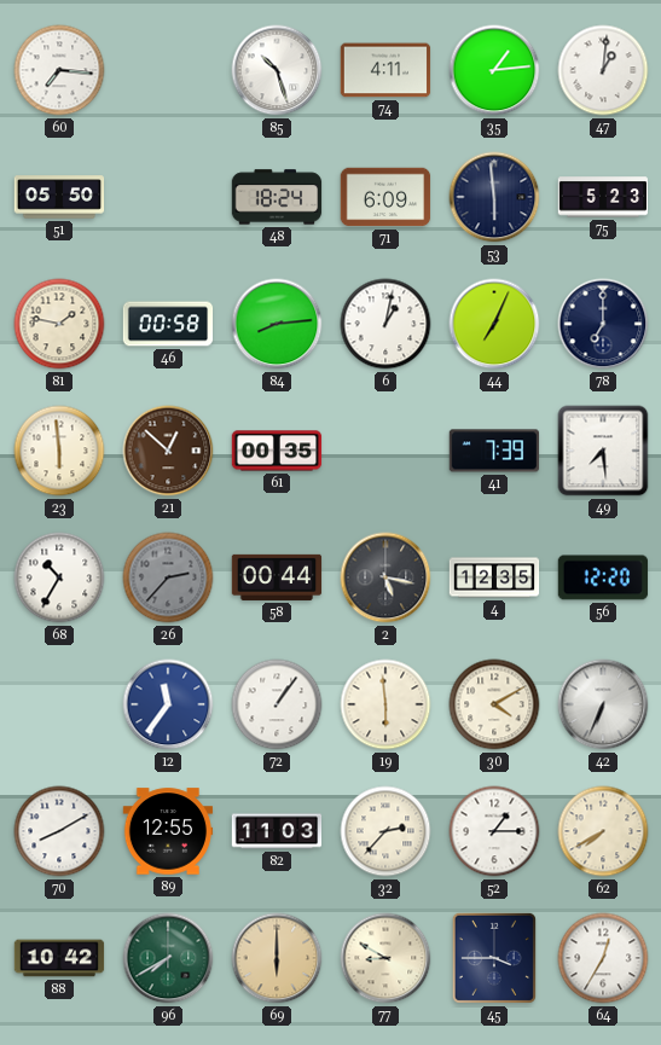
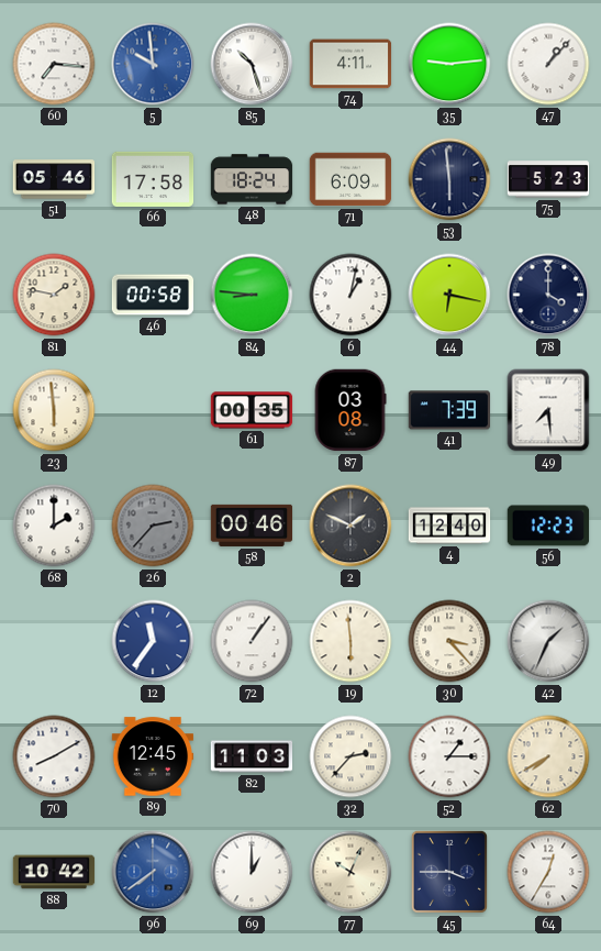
5: none -> 9:59
35: 1:14 -> 9:14
47: 1:01 -> 1:07
51: 05:50 -> 05:46
66: none -> 17:58
84: 8:14 -> 8:46
44: 7:04 -> 6:17
78: 7:00 -> 4:00
21: 12:52 -> none
87: none -> 03:08
68: 10:35 -> 2:00
58: 00:44 -> 00:46
2: 5:17 -> 1:49
4: 12:35 -> 12:40
56: 12:20 -> 12:23
30: 4:10 -> 3:23
42: 6:34 -> 1:34
89: 12:55 -> 12:45
96: 7:40 -> 7:39
96 dial: green -> blue
69: 6:00 -> 1:00
69 dial: champagne -> white
77: 8:50 -> 10:04
